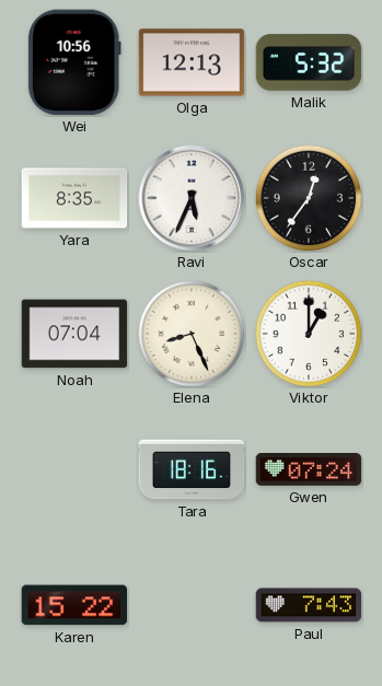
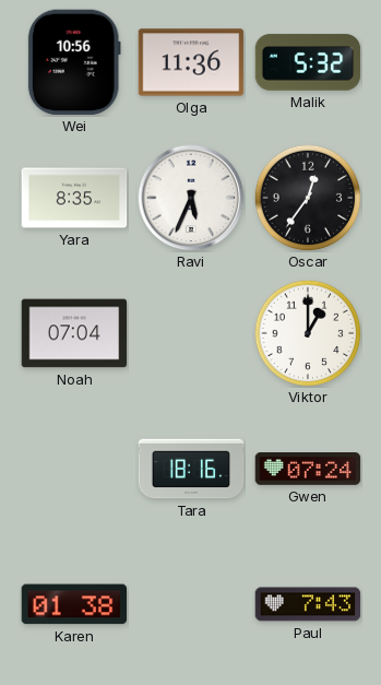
Olga: 12:13 -> 11:36
Elena: 8:26 -> none
Karen: 15:22 -> 01:38
